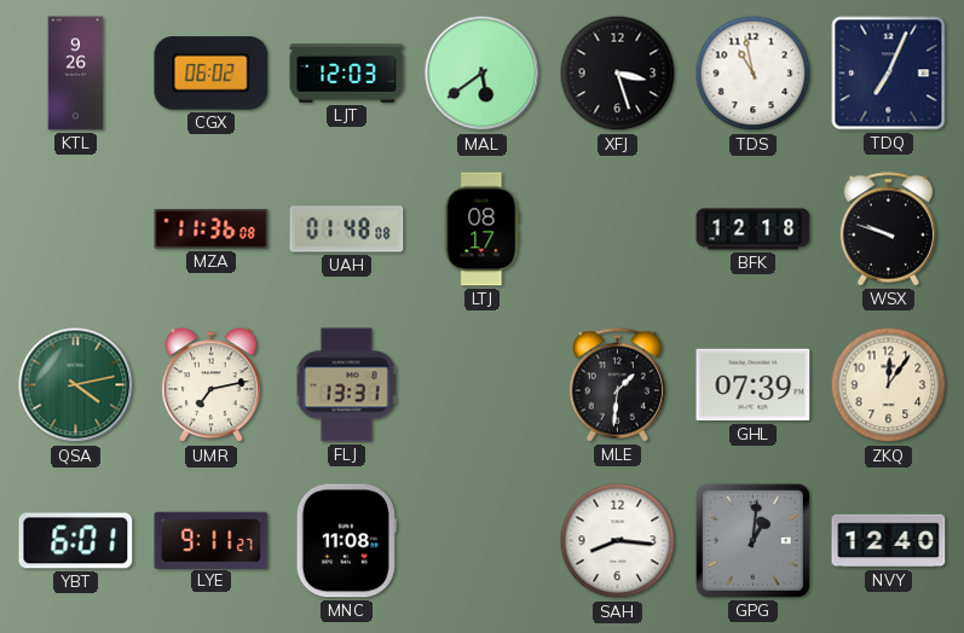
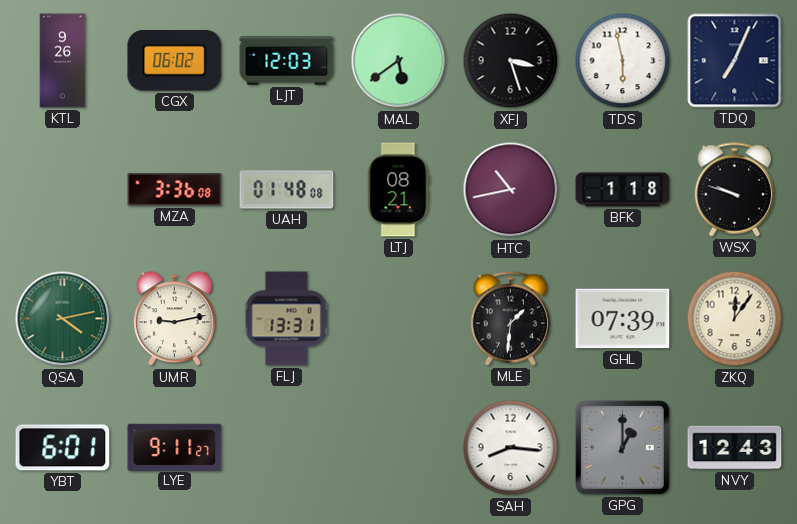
TDS: 10:58 -> 5:58
MZA: 11:36 -> 3:36
LTJ: 08:17 -> 08:21
HTC: none -> 10:43
BFK: 12:18 -> 1:18
UMR: 7:13 -> 9:13
MNC: 11:08 -> none
GPG: 1:01 -> 1:00
NVY: 12:40 -> 12:43
